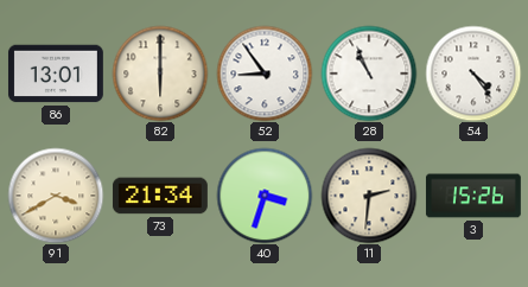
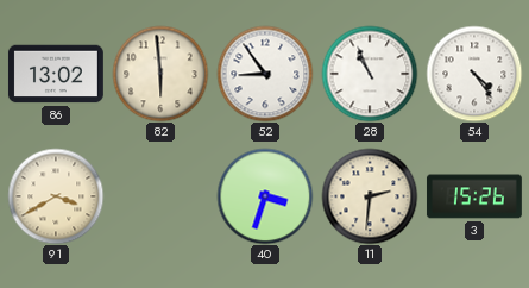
86: 13:01 -> 13:02
82: 6:00 -> 5:59
73: 21:34 -> none
